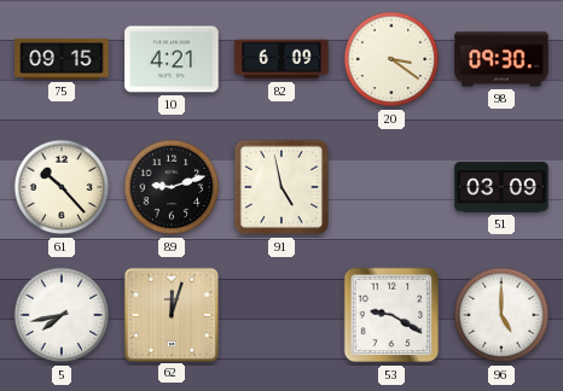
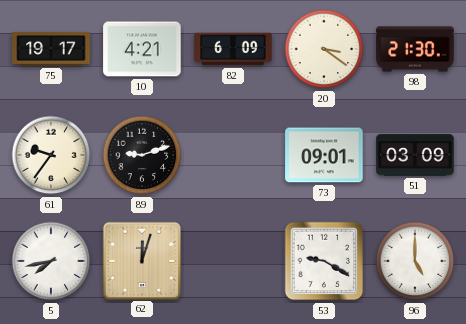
75: 09:15 -> 19:17
98: 09:30 -> 21:30
61: 10:23 -> 9:36
91: 4:58 -> none
73: none -> 09:01
